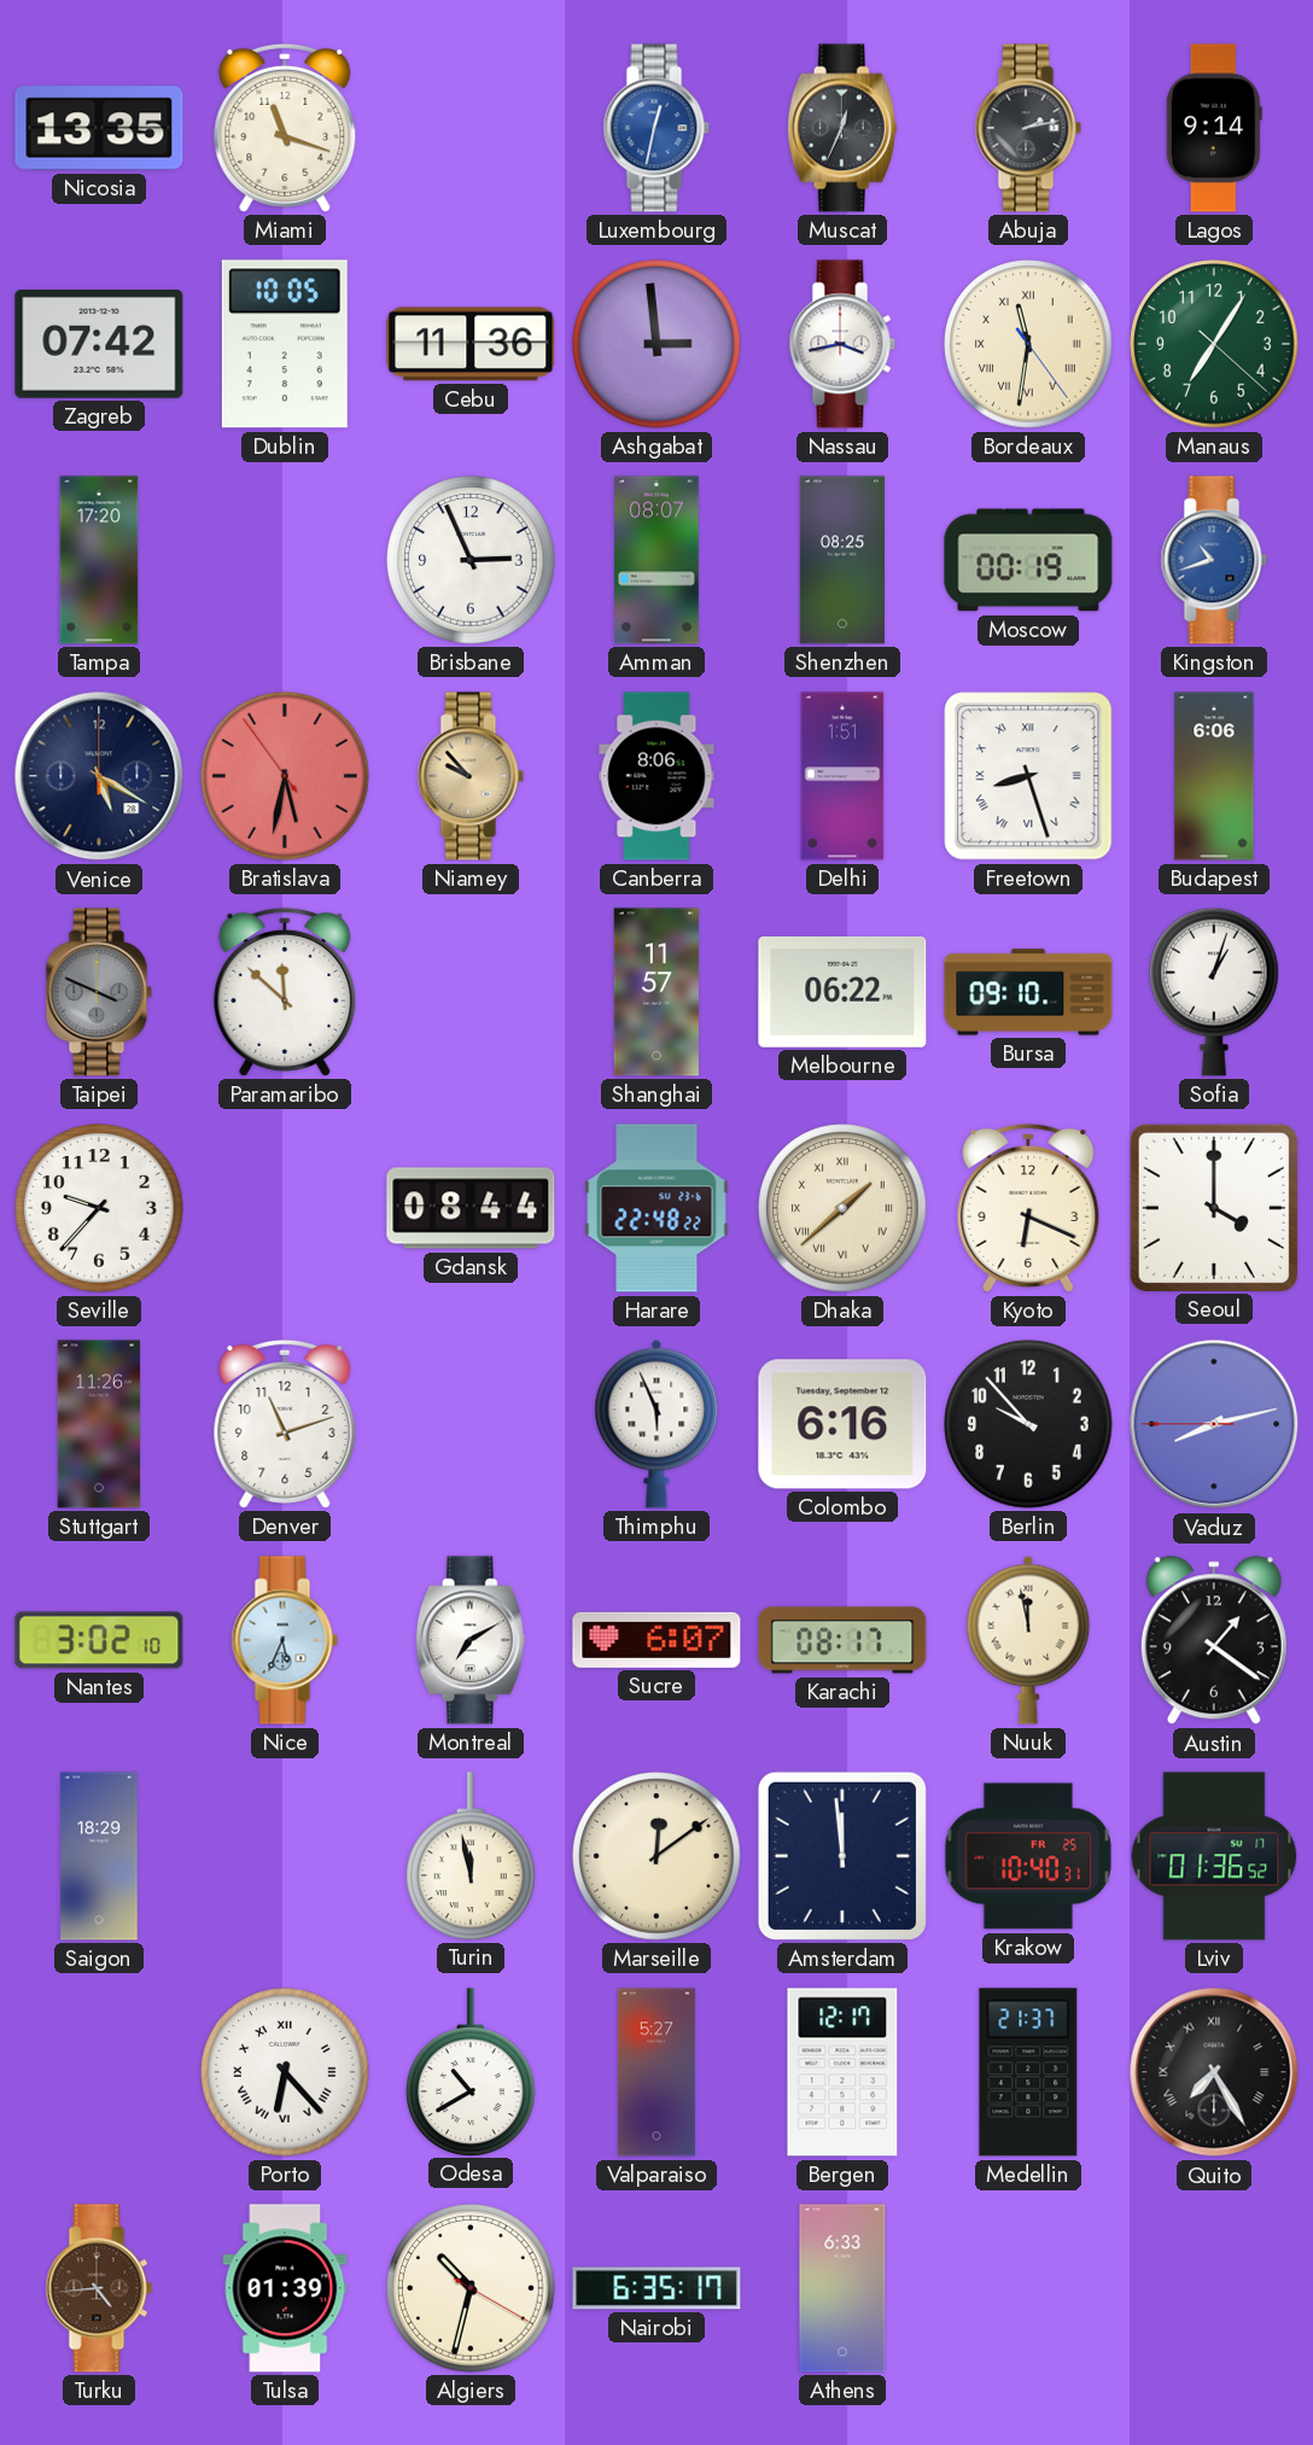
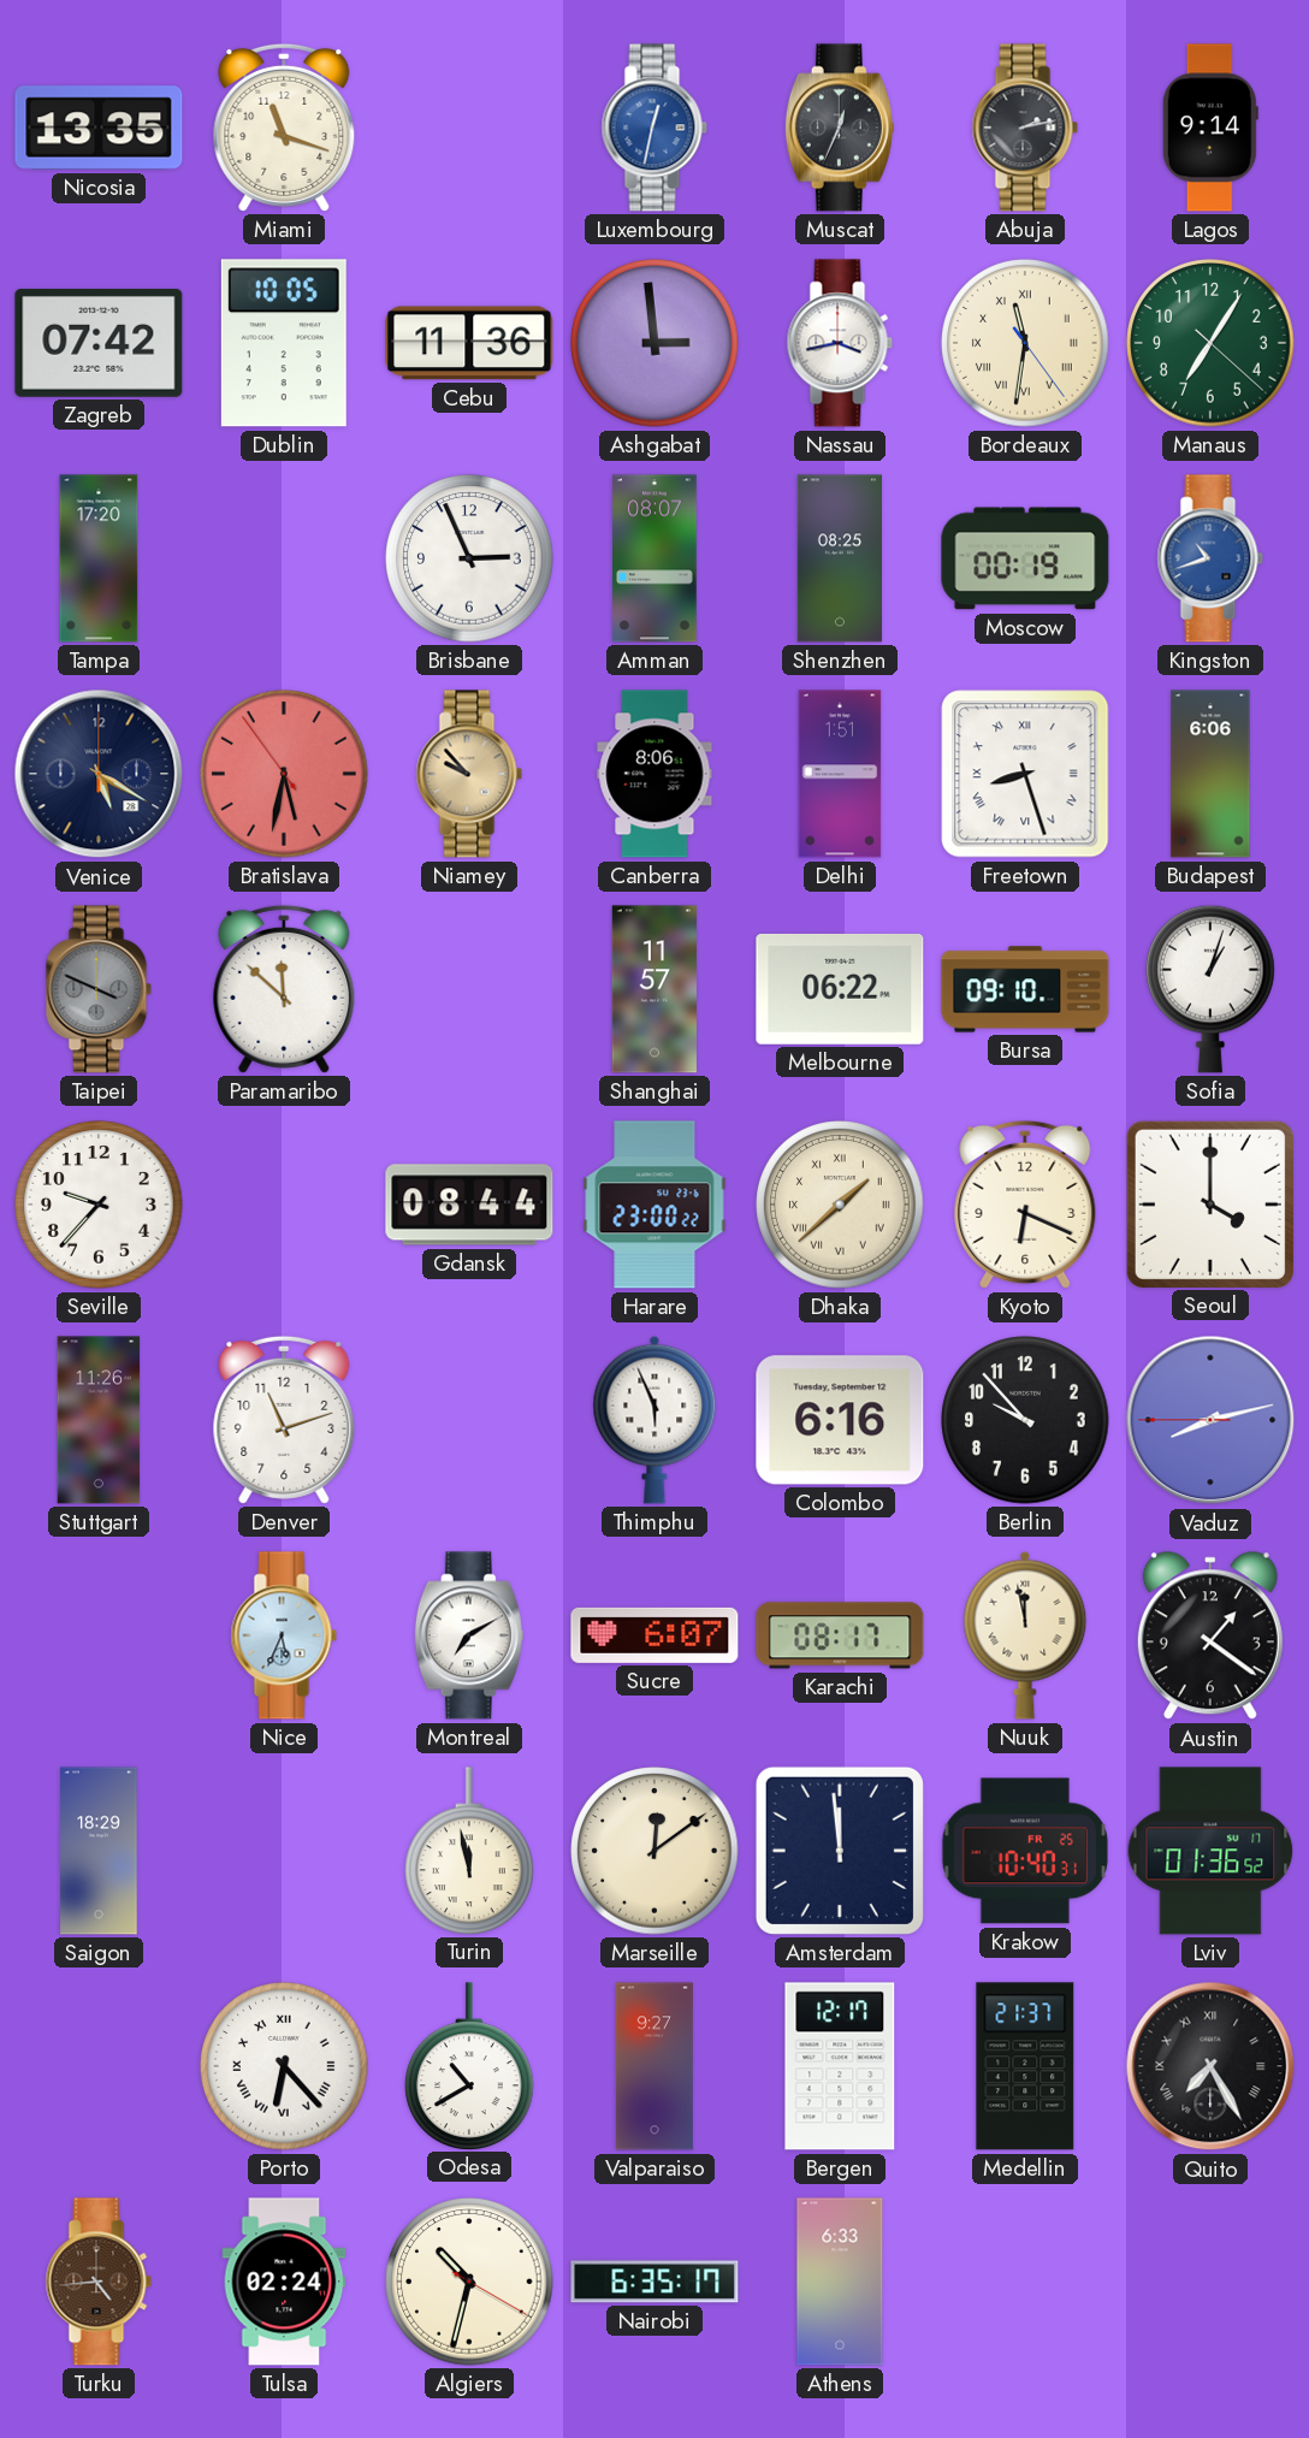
Harare: 22:48 -> 23:00
Nantes: 3:02 -> none
Valparaiso: 5:27 -> 9:27
Tulsa: 01:39 -> 02:24
